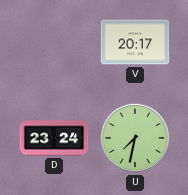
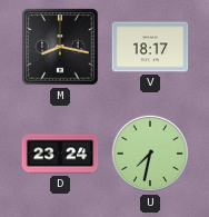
M: none -> 8:17
V: 20:17 -> 18:17
